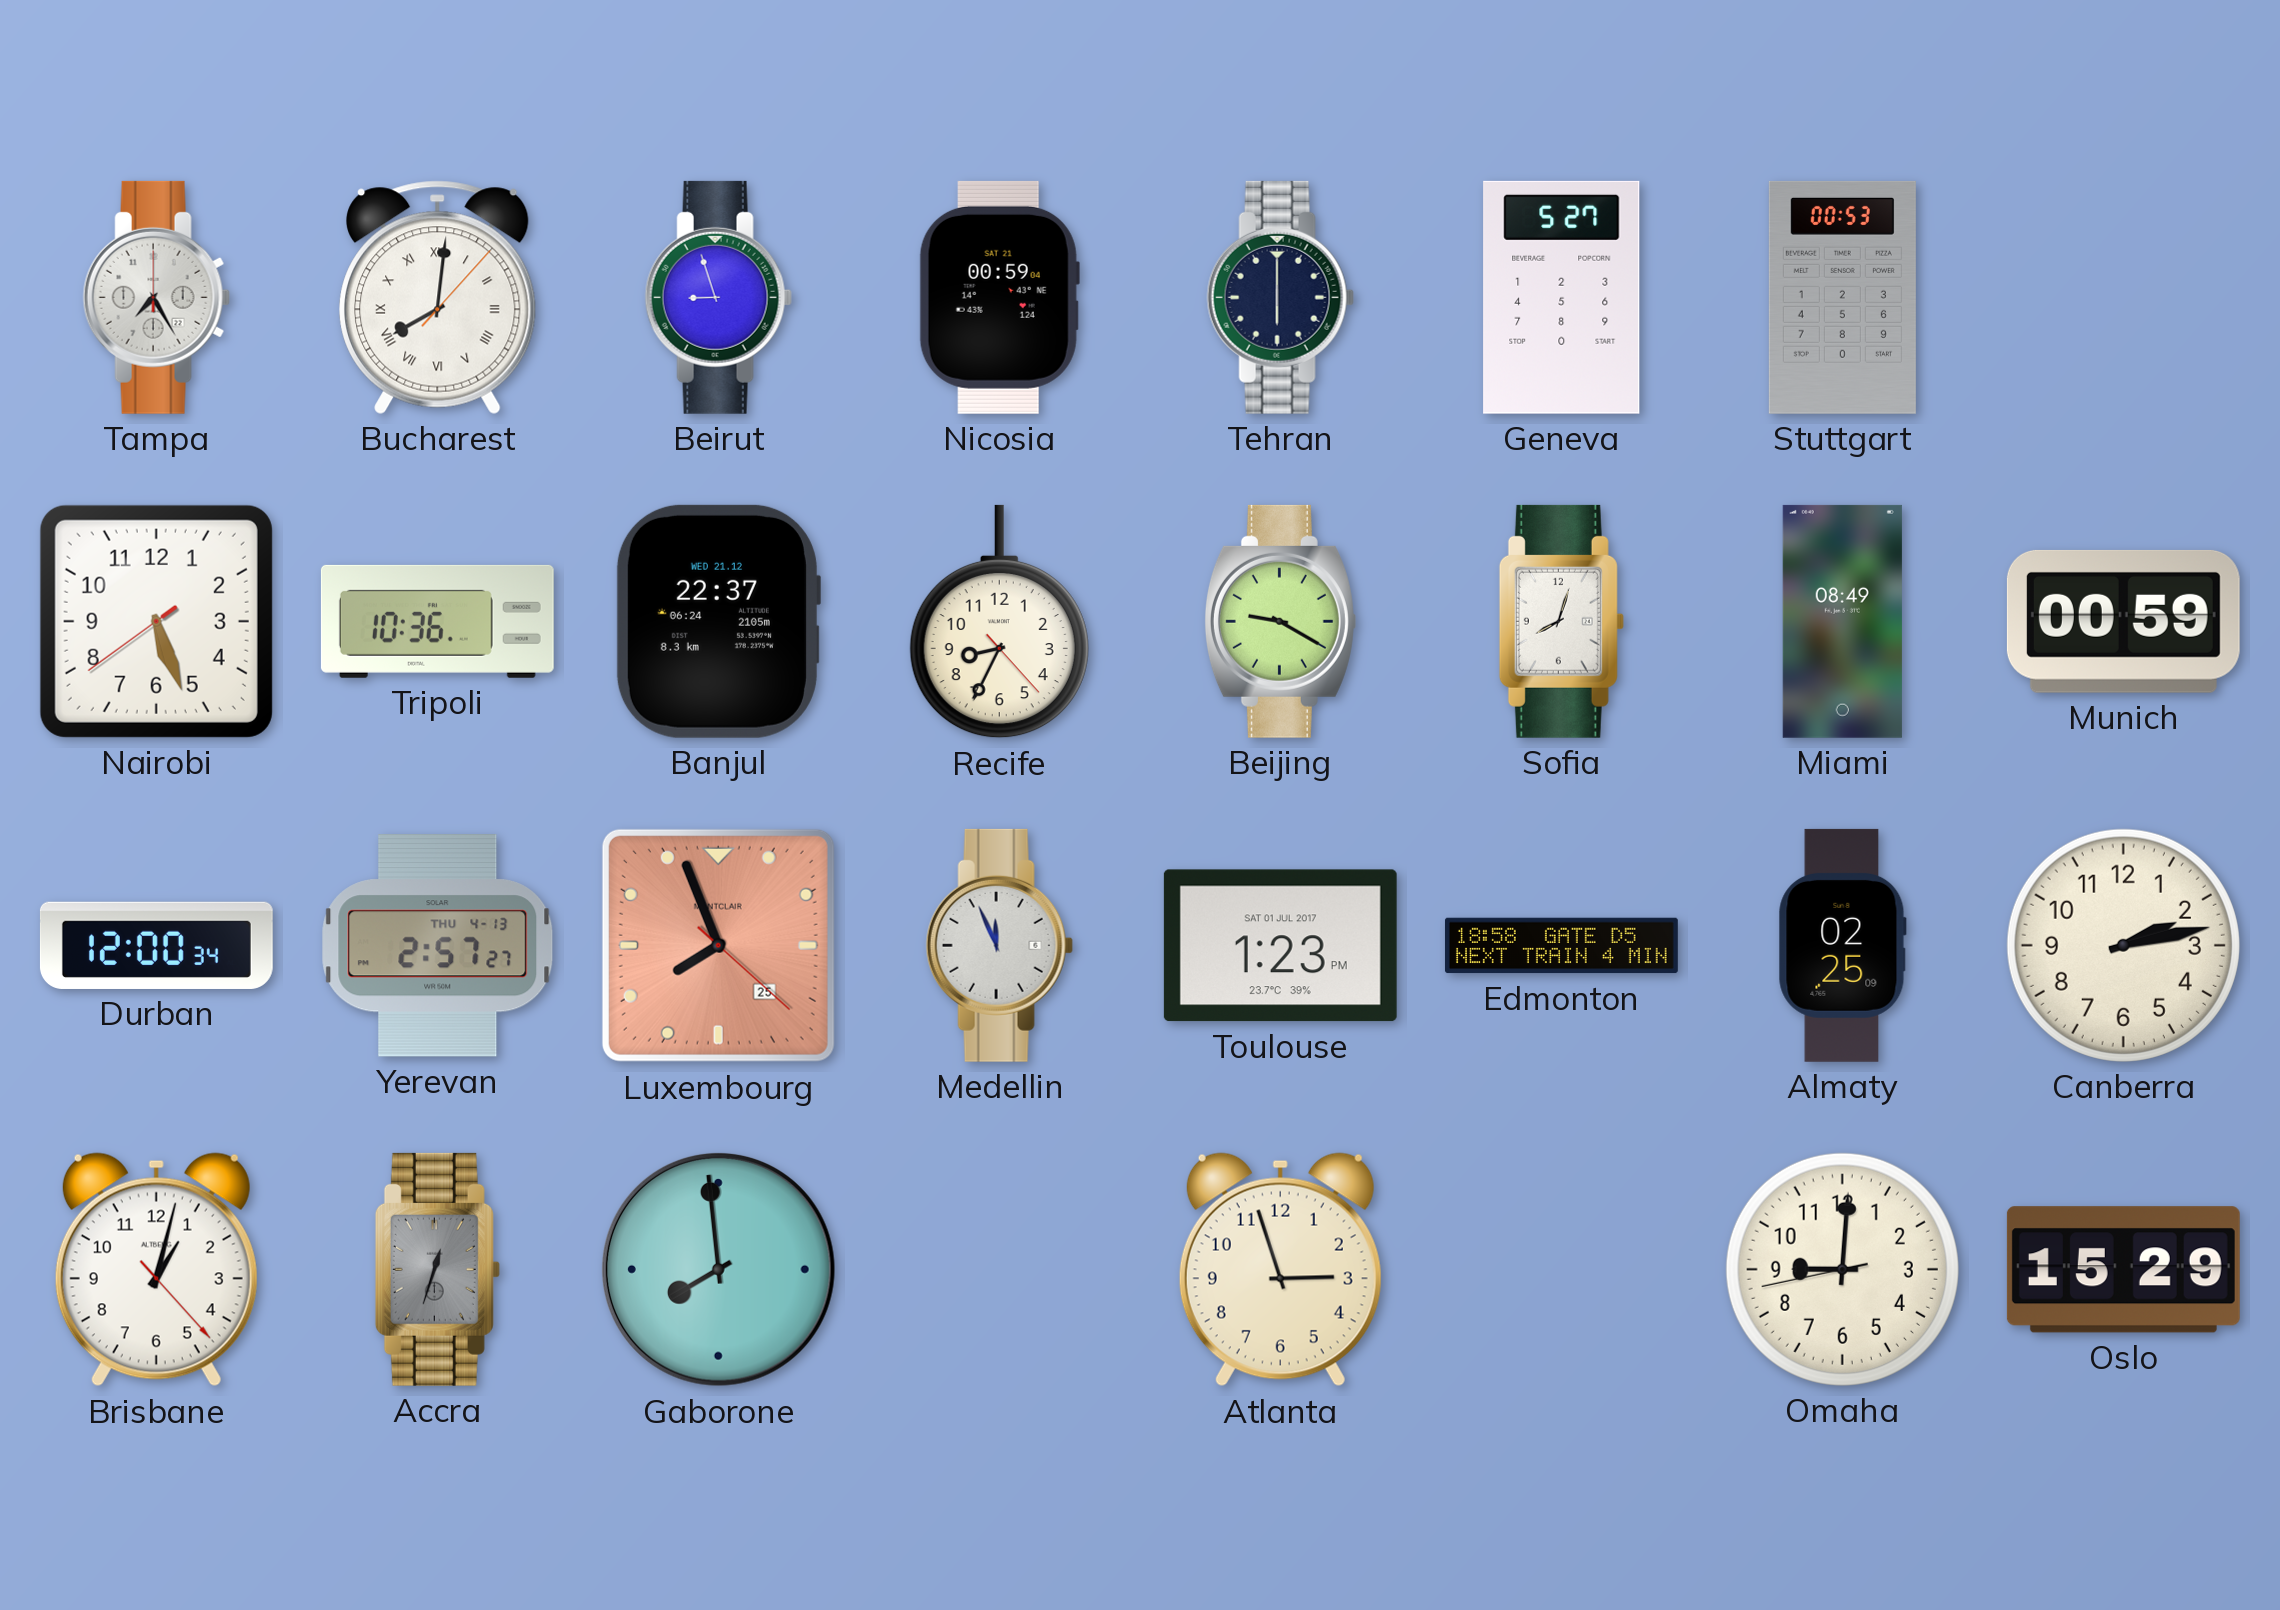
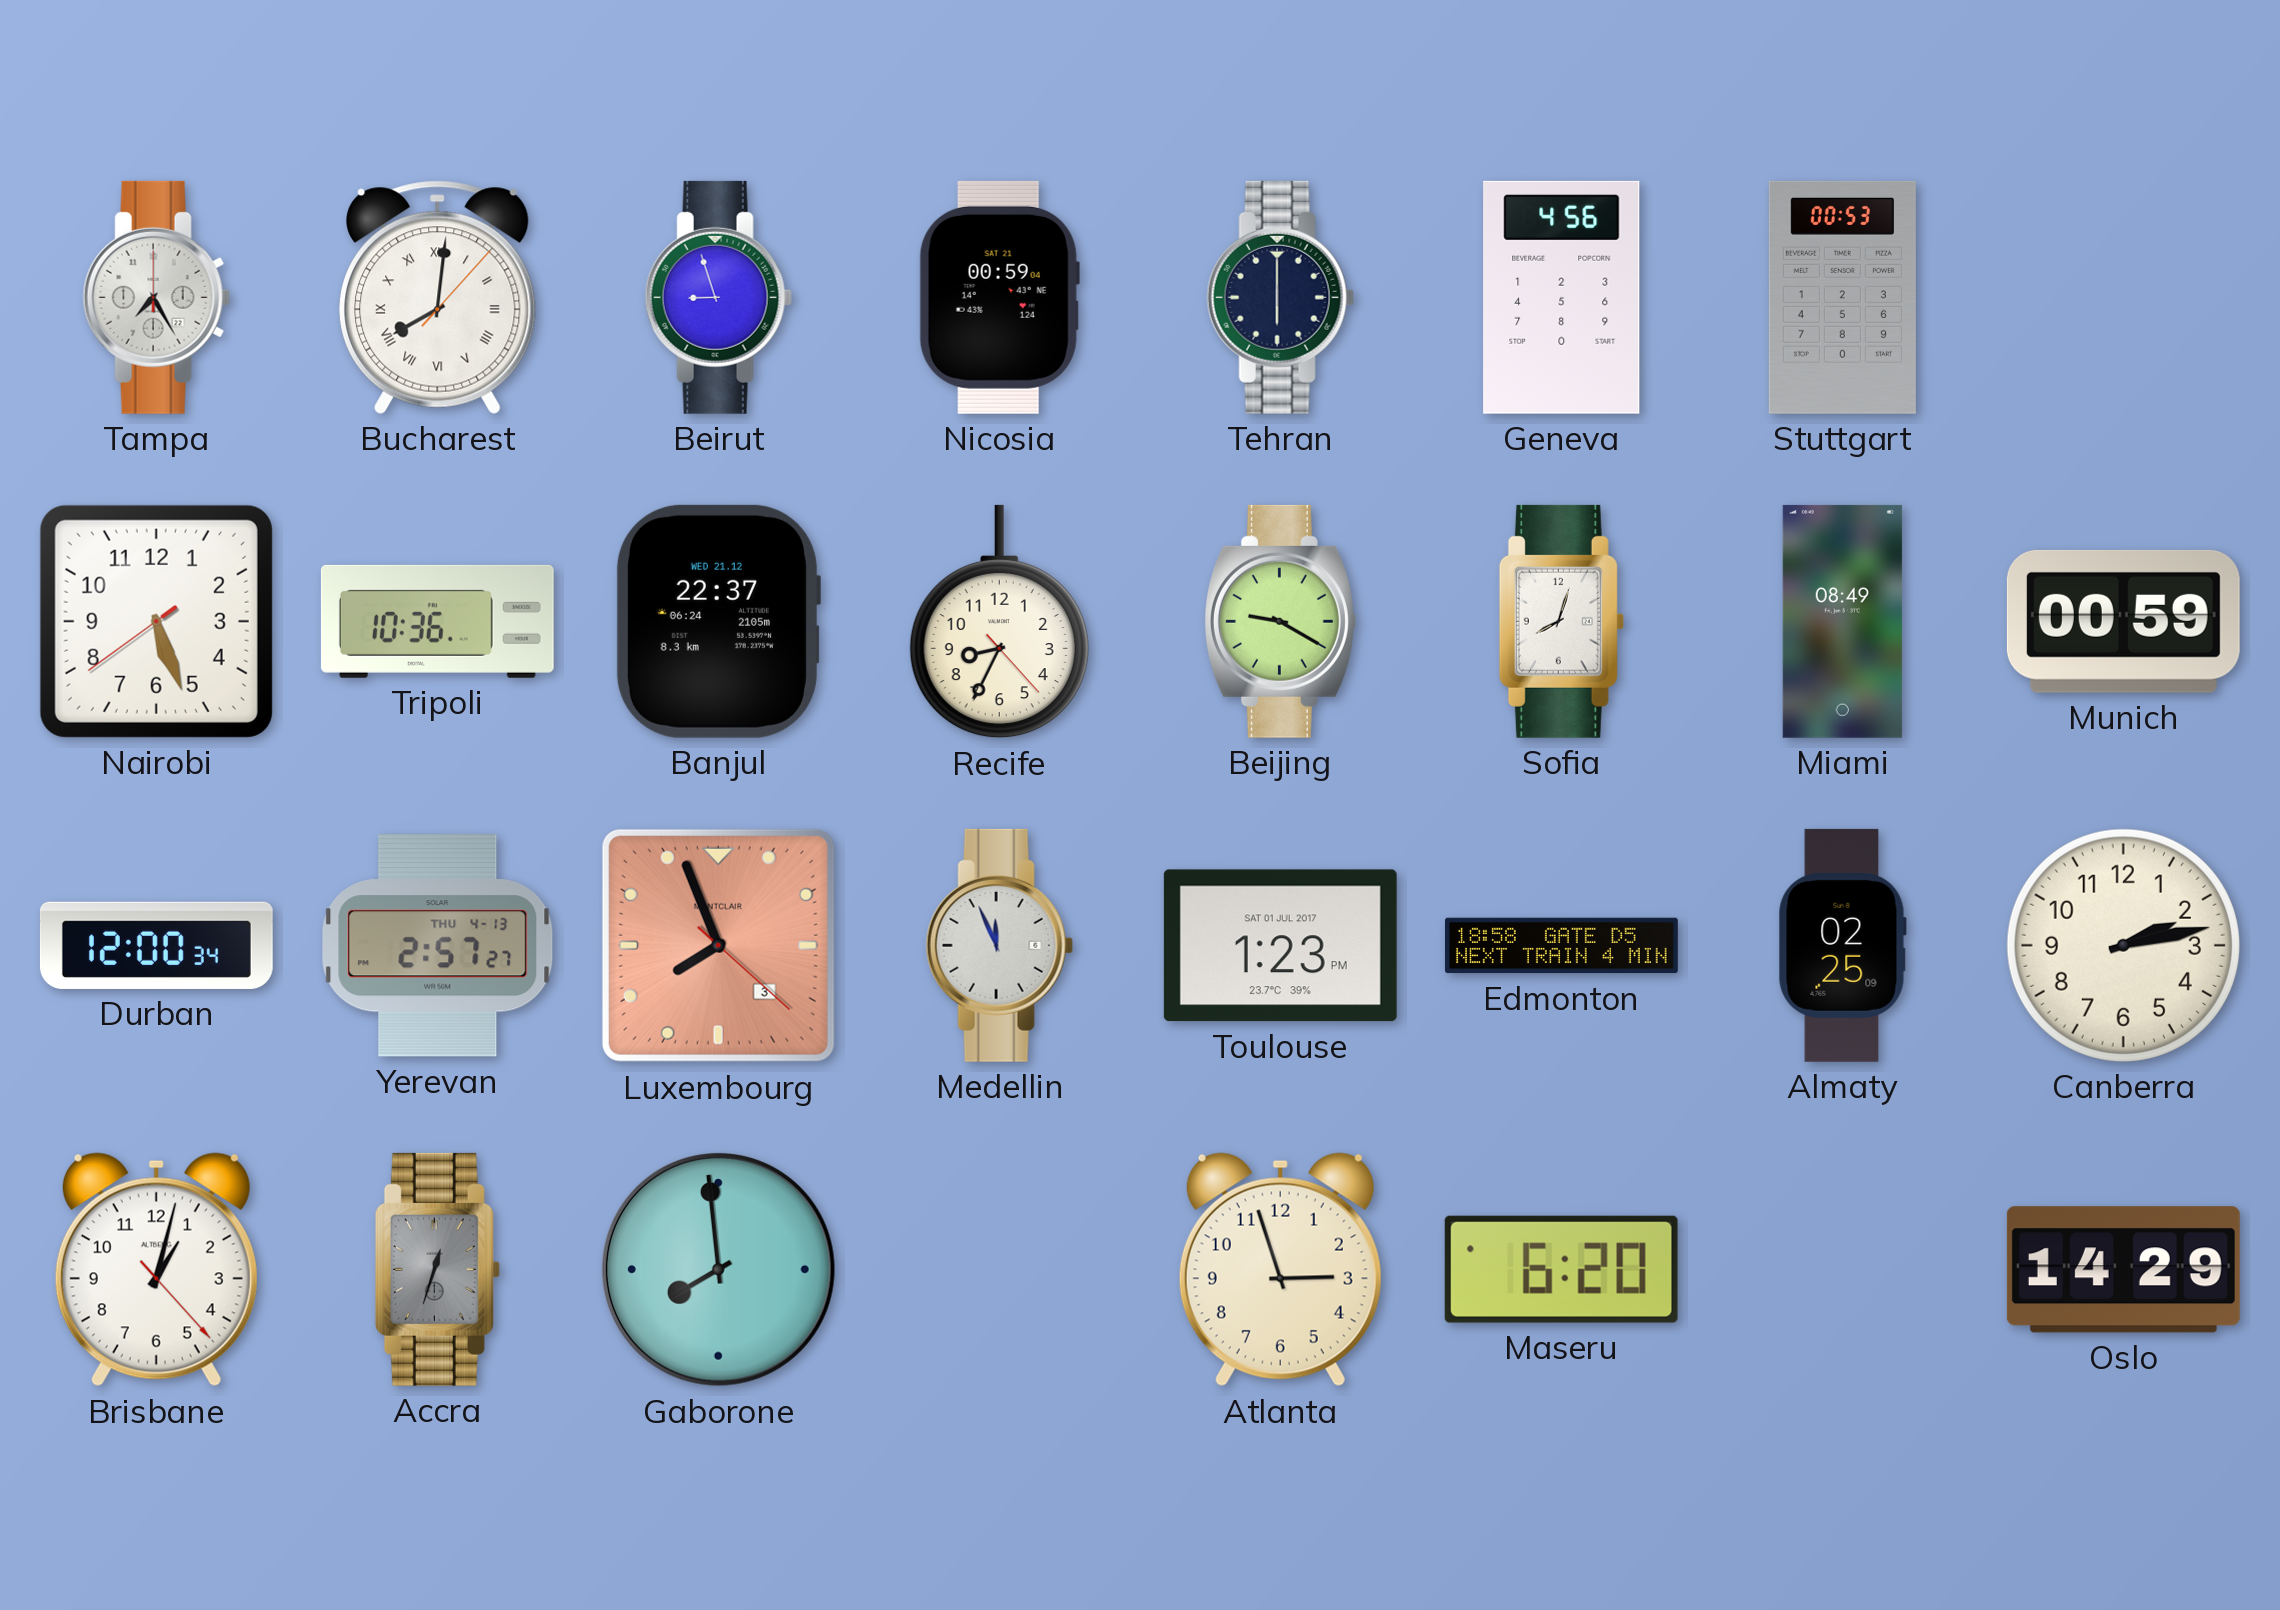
Geneva: 5:27 -> 4:56
Luxembourg date: 25 -> 3
Maseru: none -> 6:20
Omaha: 9:00 -> none
Oslo: 15:29 -> 14:29
